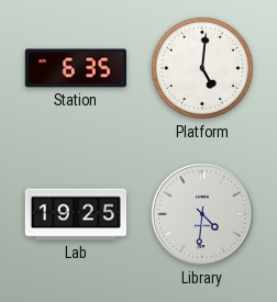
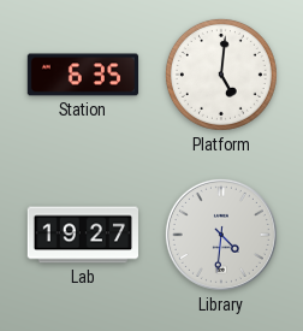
Lab: 19:25 -> 19:27
